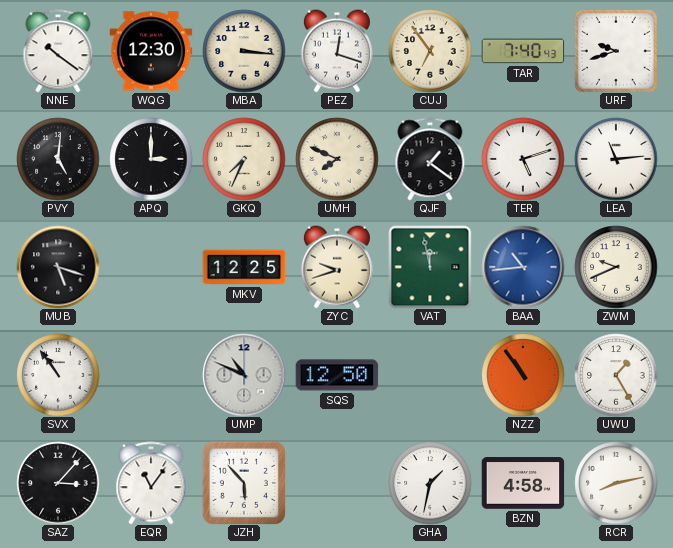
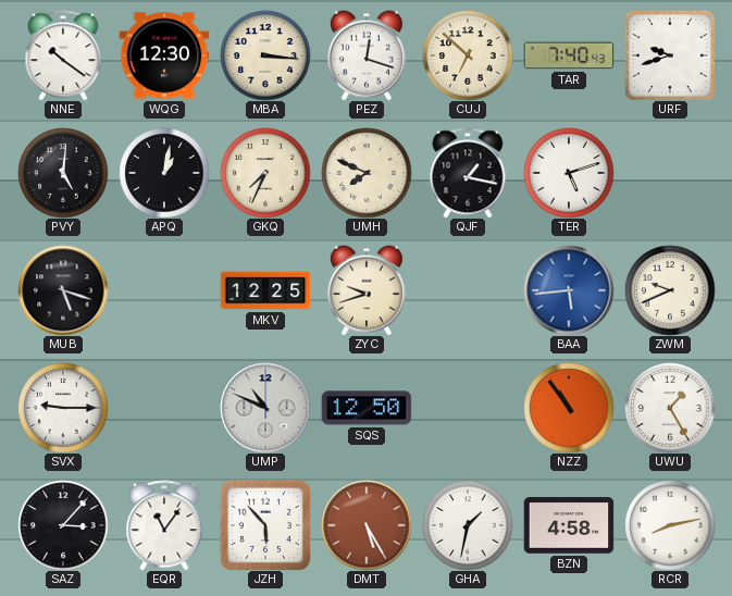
CUJ: 6:54 -> 6:52
APQ: 3:00 -> 1:02
QJF: 1:21 -> 1:17
LEA: 11:14 -> none
VAT: 11:58 -> none
BAA: 10:44 -> 5:44
SVX: 10:54 -> 9:15
DMT: none -> 5:25
